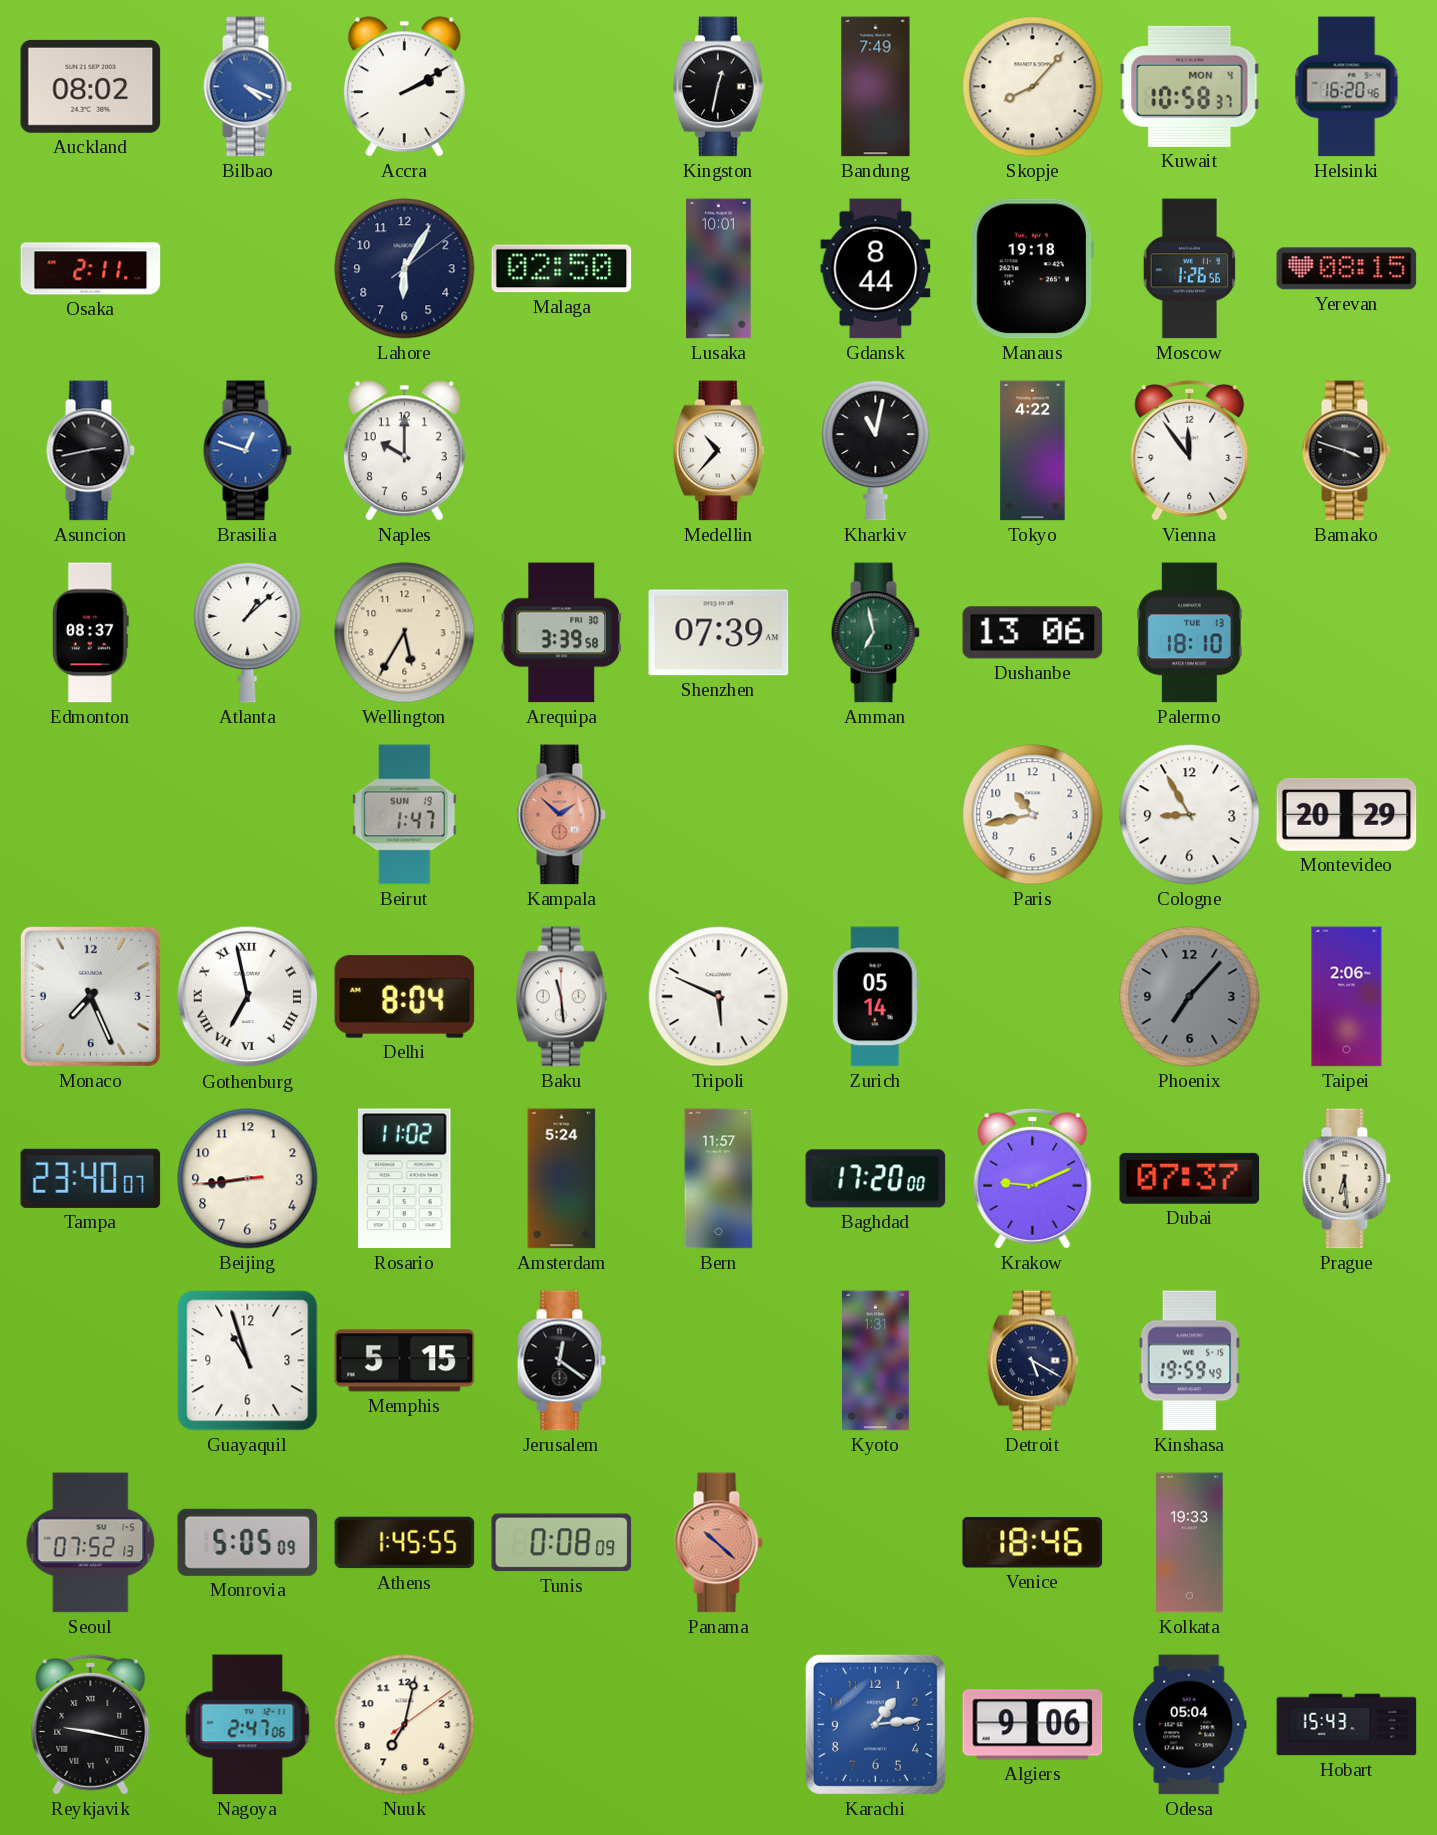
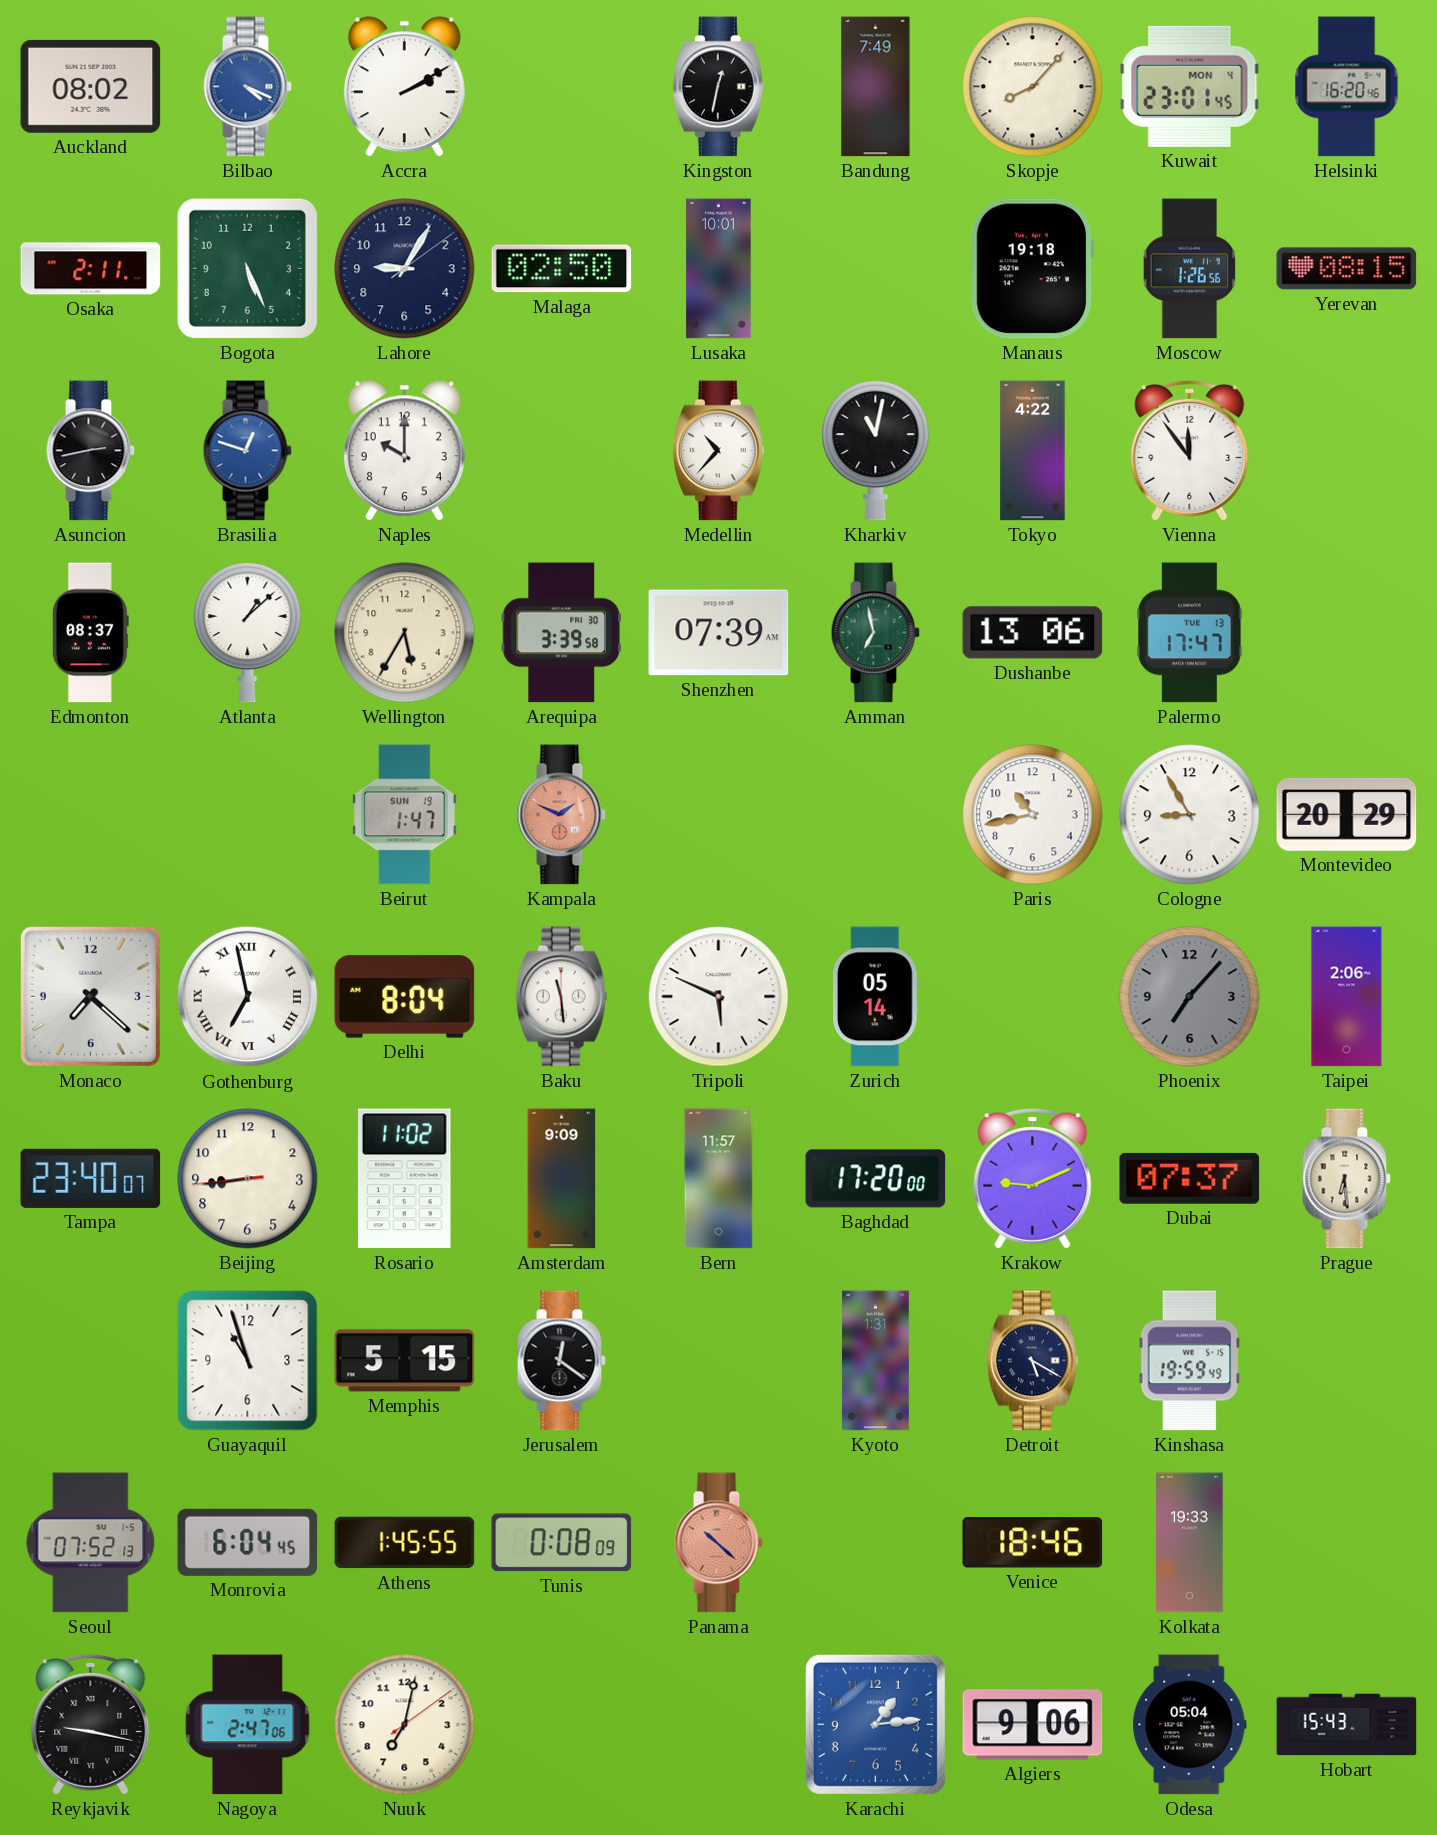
Kuwait: 10:58 -> 23:01
Bogota: none -> 5:26
Lahore: 6:05 -> 9:05
Gdansk: 8:44 -> none
Bamako: 3:48 -> none
Palermo: 18:10 -> 17:47
Kampala: 1:52 -> 1:49
Monaco: 7:26 -> 7:22
Amsterdam: 5:24 -> 9:09
Monrovia: 5:05 -> 6:04
